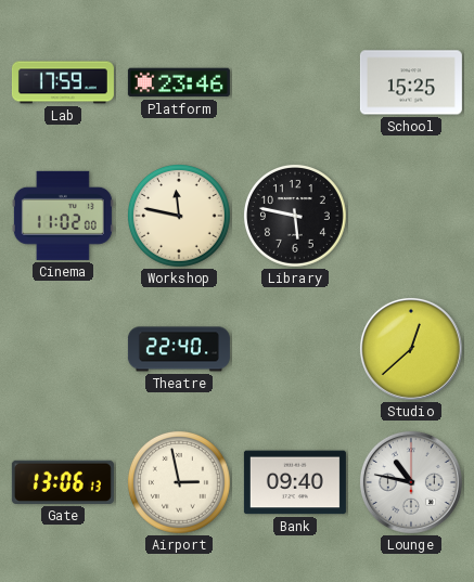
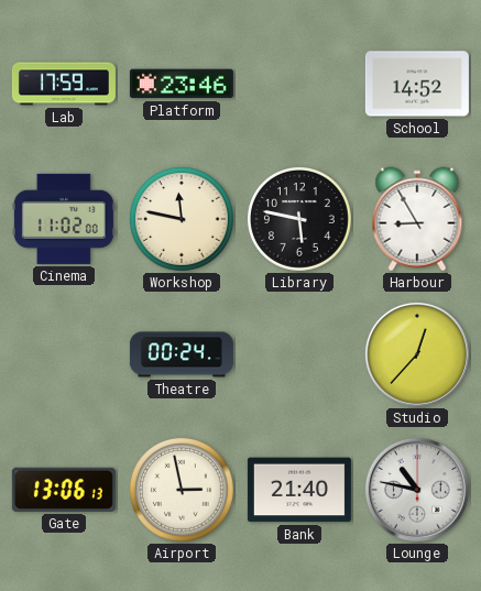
School: 15:25 -> 14:52
Harbour: none -> 8:55
Theatre: 22:40 -> 00:24
Studio: 12:38 -> 12:37
Bank: 09:40 -> 21:40
